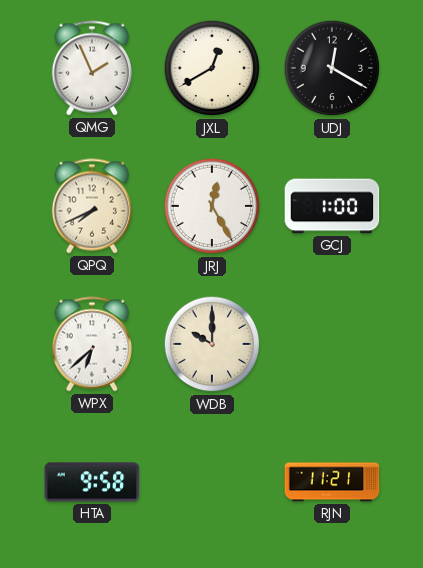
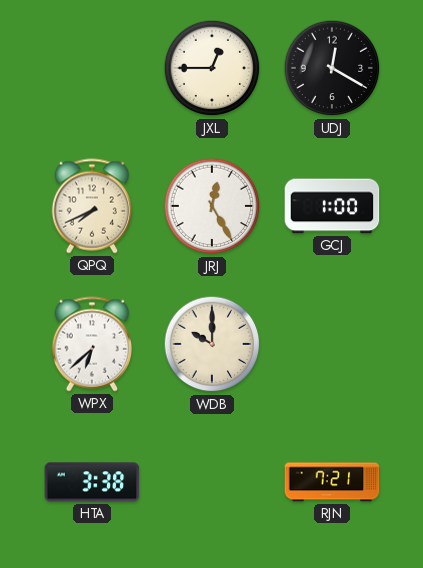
QMG: 1:56 -> none
JXL: 12:40 -> 12:45
HTA: 9:58 -> 3:38
RJN: 11:21 -> 7:21
